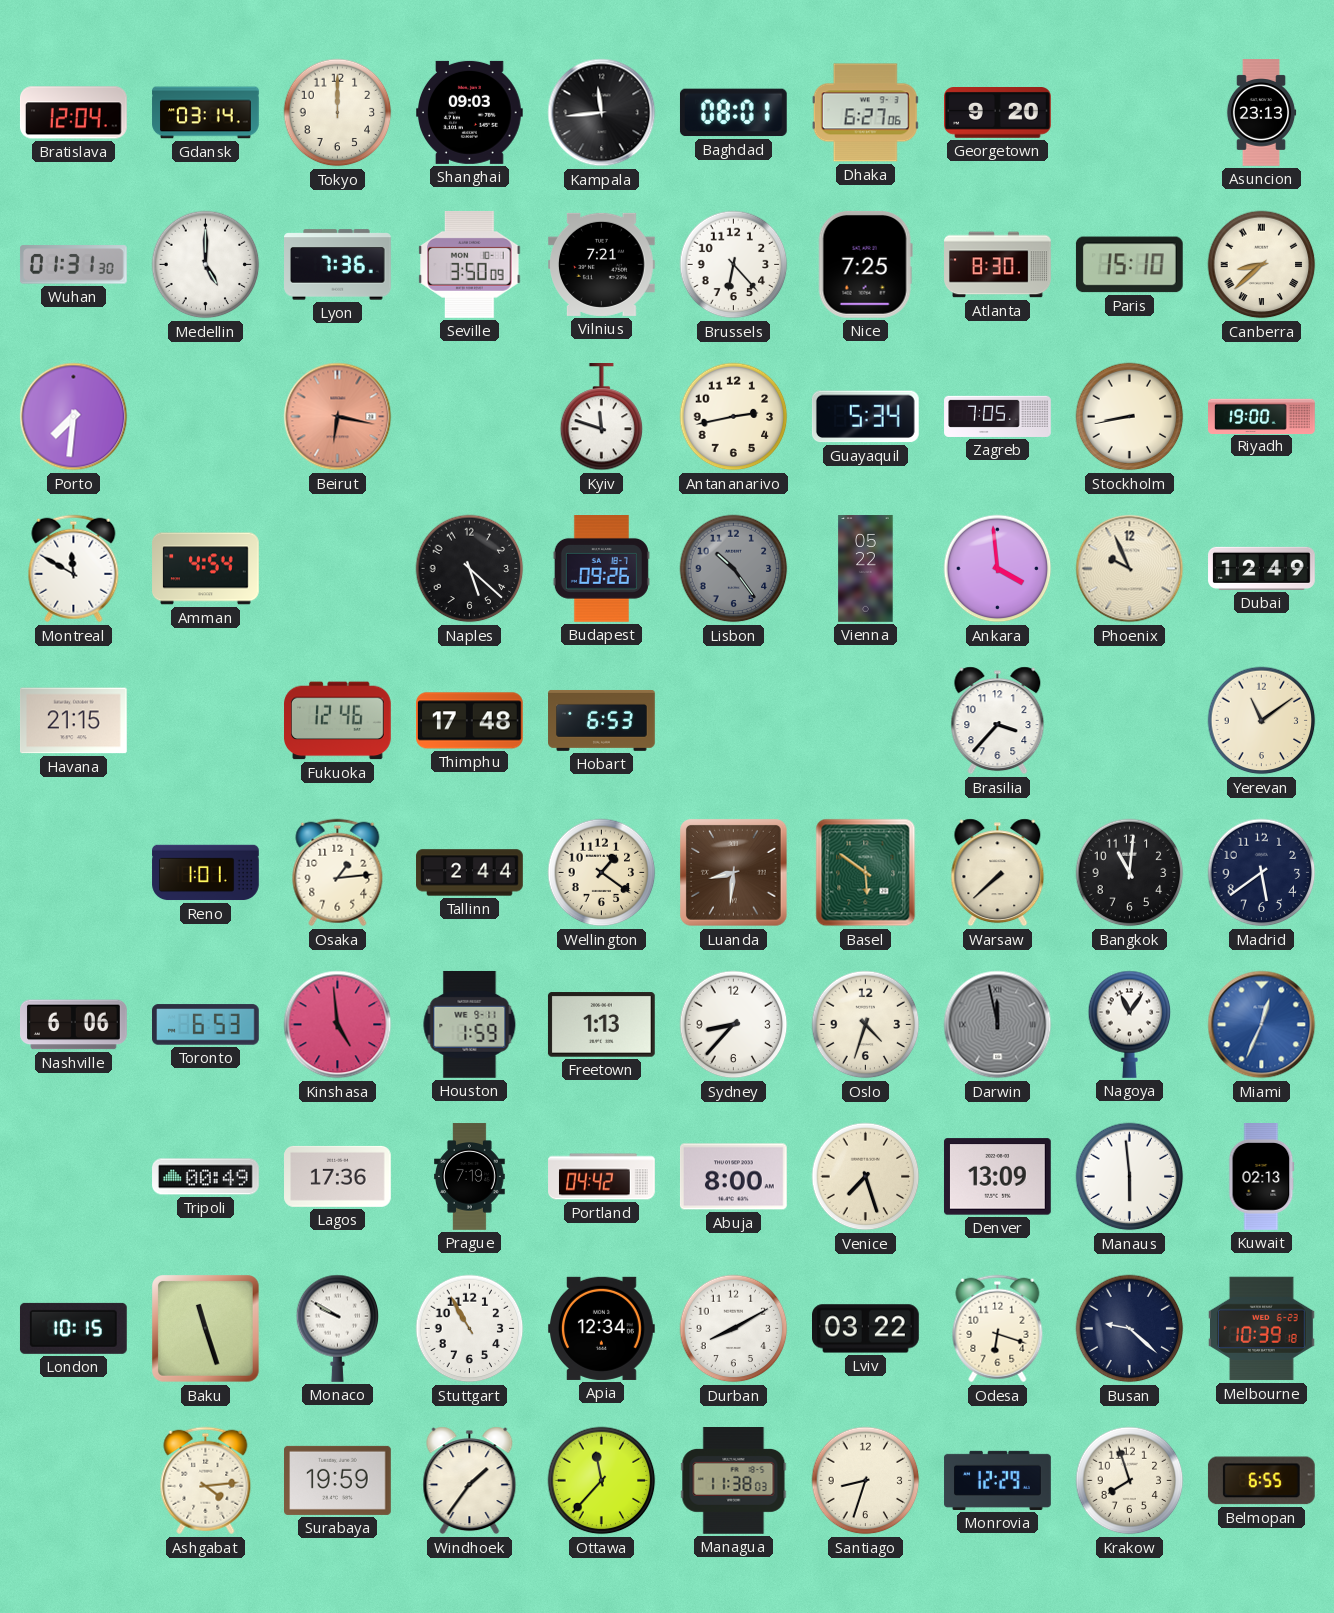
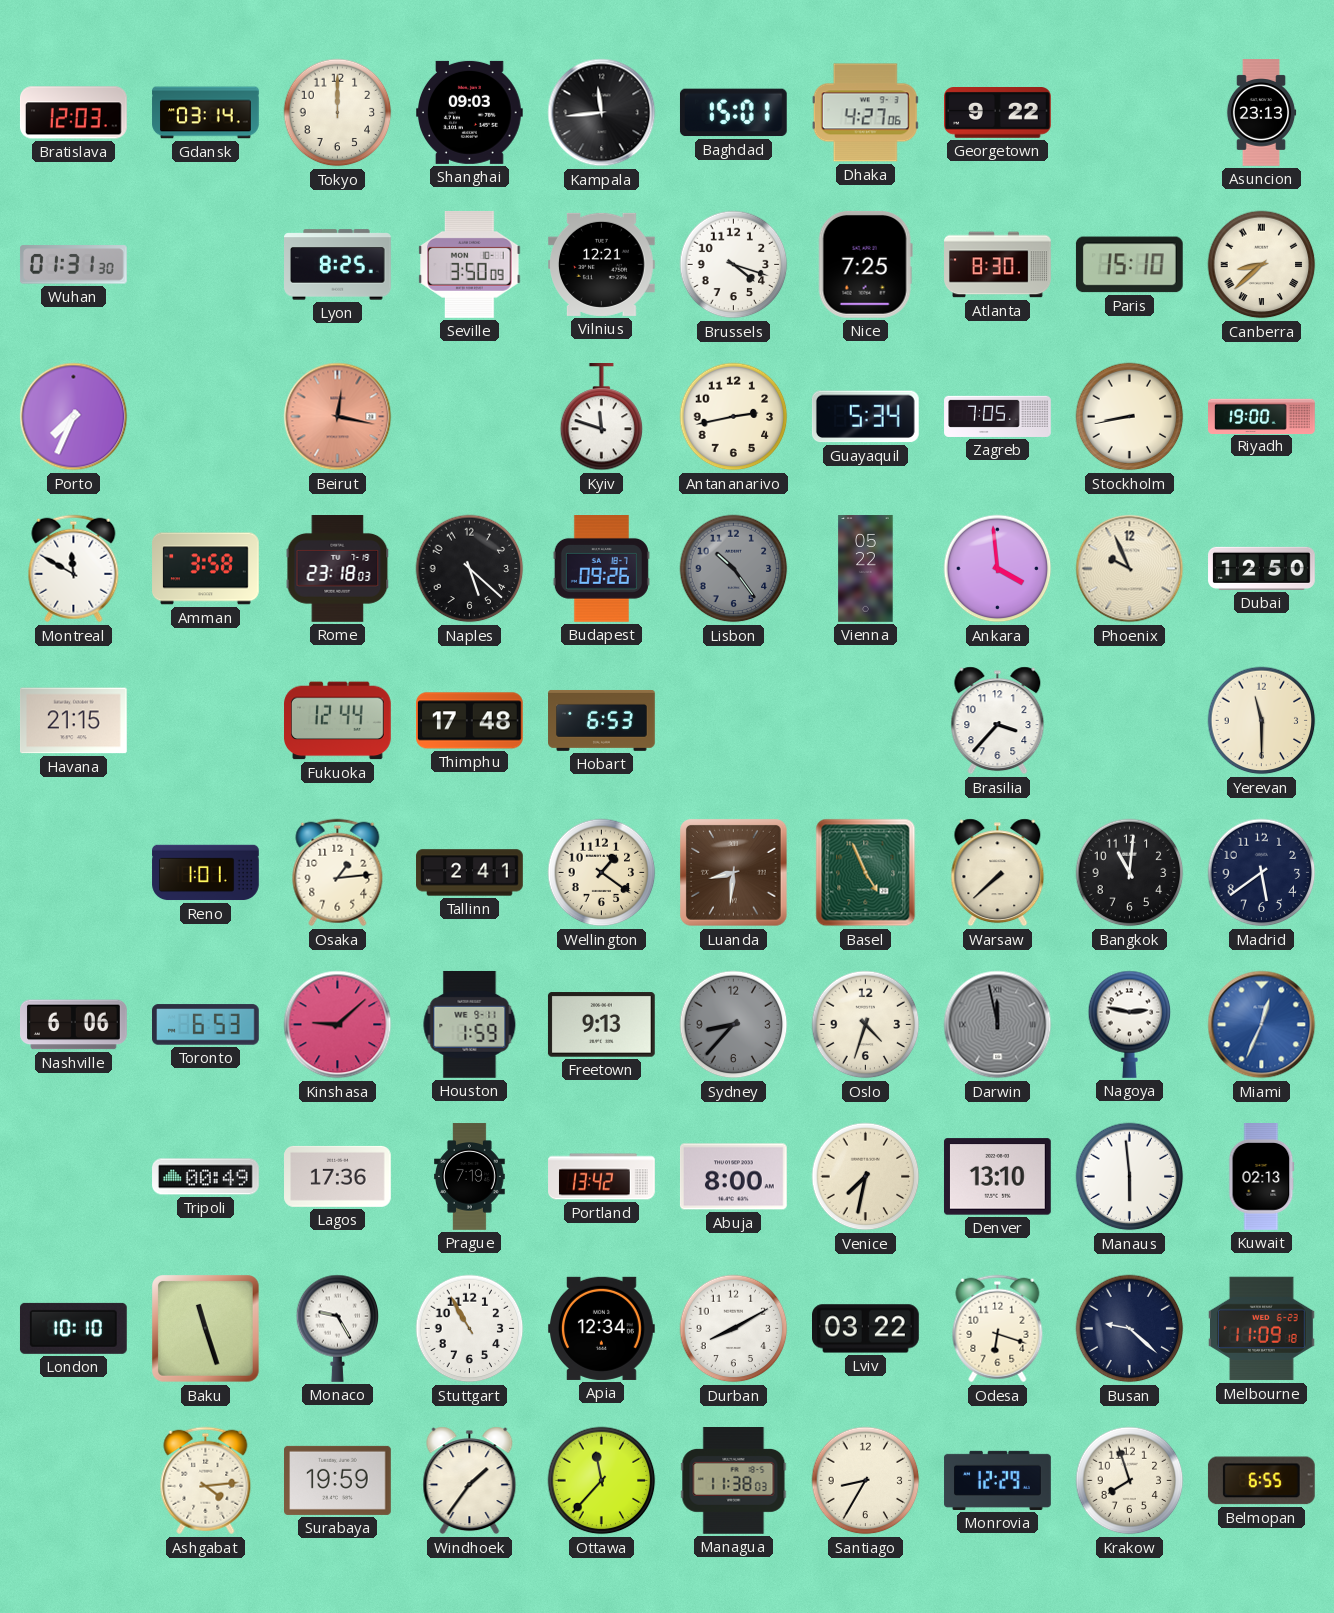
Bratislava: 12:04 -> 12:03
Baghdad: 08:01 -> 15:01
Dhaka: 6:27 -> 4:27
Georgetown: 9:20 -> 9:22
Medellin: 5:00 -> none
Lyon: 7:36 -> 8:25
Vilnius: 7:21 -> 12:21
Brussels: 6:23 -> 4:18
Porto: 7:31 -> 7:34
Beirut: 6:17 -> 12:17
Amman: 4:54 -> 3:58
Rome: none -> 23:18
Dubai: 12:49 -> 12:50
Fukuoka: 12:46 -> 12:44
Yerevan: 11:09 -> 11:30
Tallinn: 2:44 -> 2:41
Basel: 5:51 -> 4:56
Kinshasa: 4:59 -> 9:08
Freetown: 1:13 -> 9:13
Sydney dial: white -> grey
Nagoya: 11:06 -> 2:47
Portland: 04:42 -> 13:42
Venice: 7:27 -> 7:32
Denver: 13:09 -> 13:10
London: 10:15 -> 10:10
Monaco: 9:50 -> 9:25
Melbourne: 10:39 -> 11:09
Santiago: 8:33 -> 8:35
